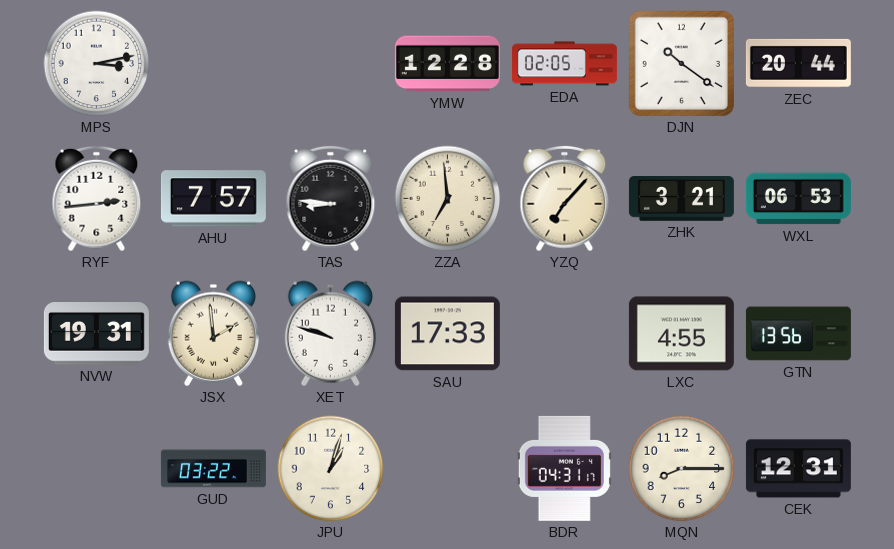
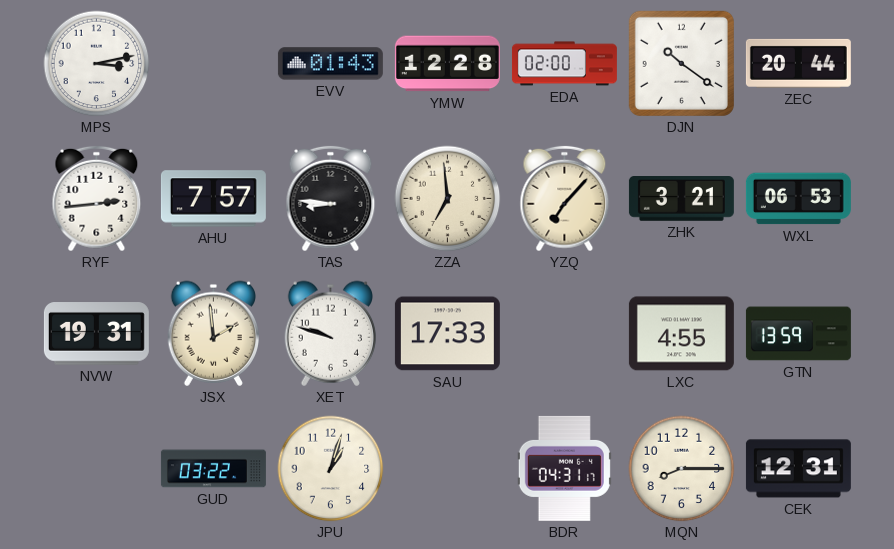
EVV: none -> 01:43
EDA: 02:05 -> 02:00
GTN: 13:56 -> 13:59
